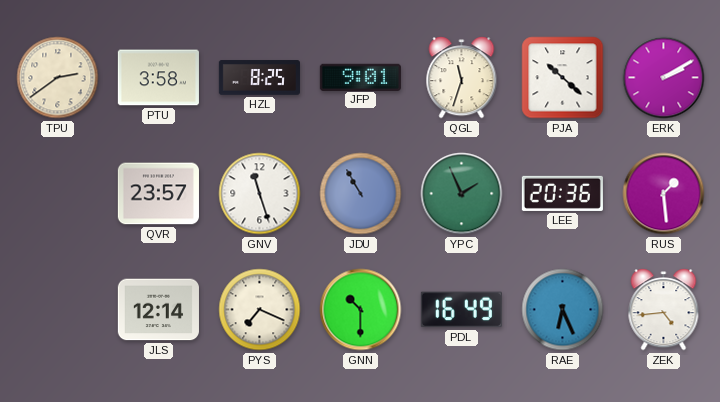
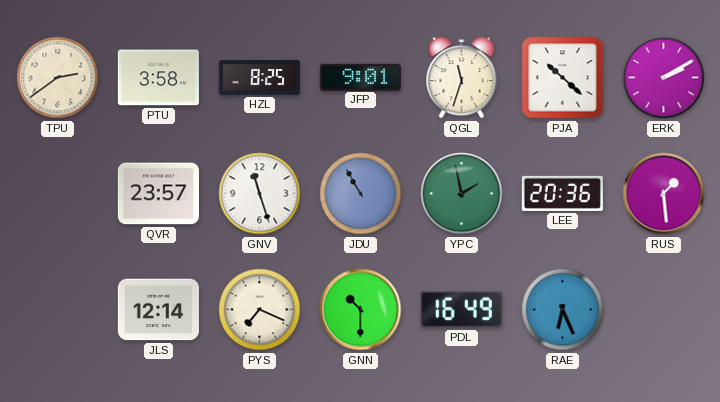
YPC: 1:56 -> 1:58
ZEK: 4:44 -> none
